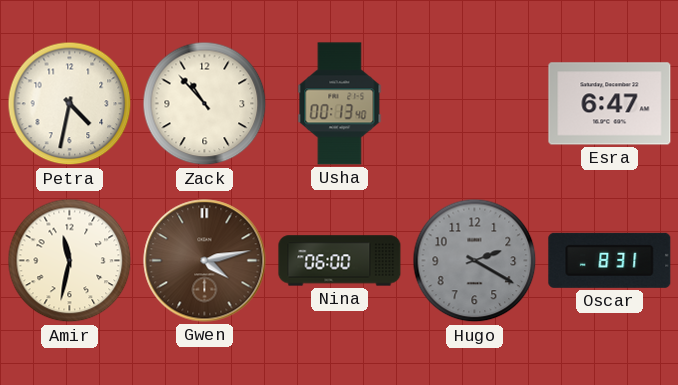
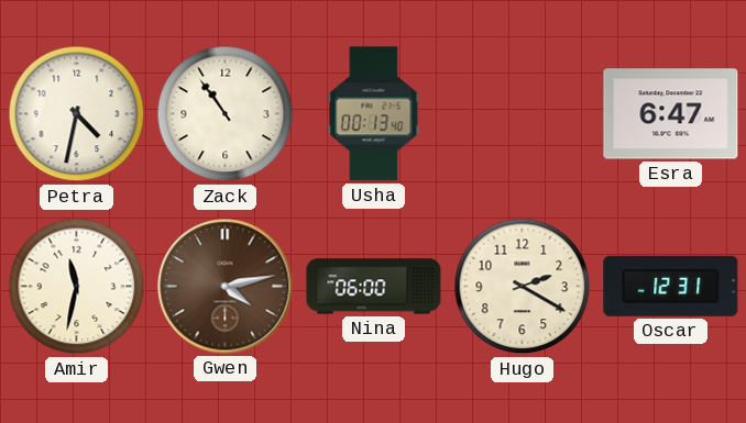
Zack: 10:53 -> 10:54
Hugo dial: grey -> cream
Oscar: 8:31 -> 12:31
